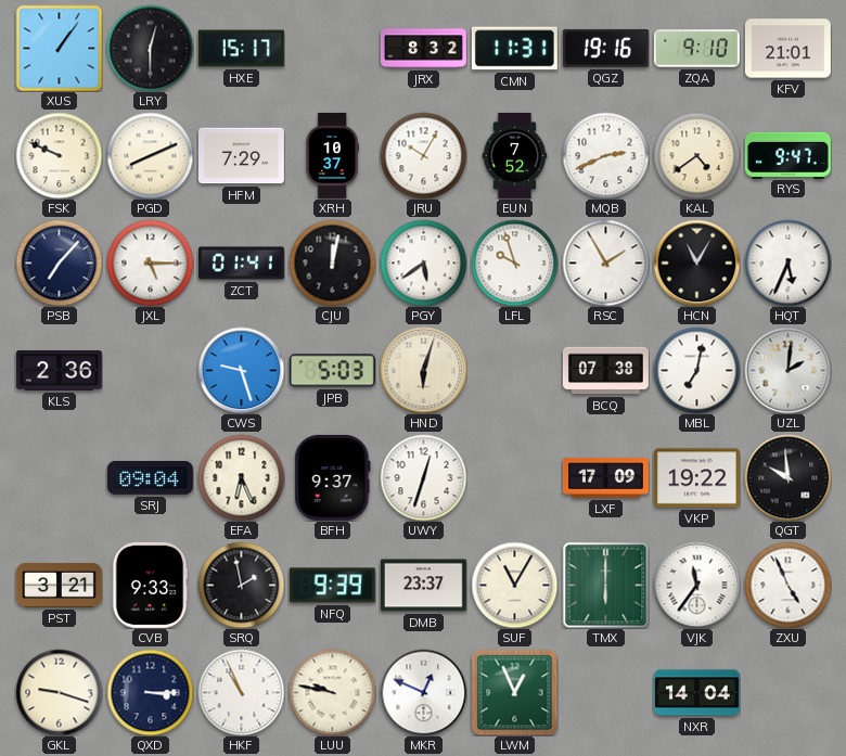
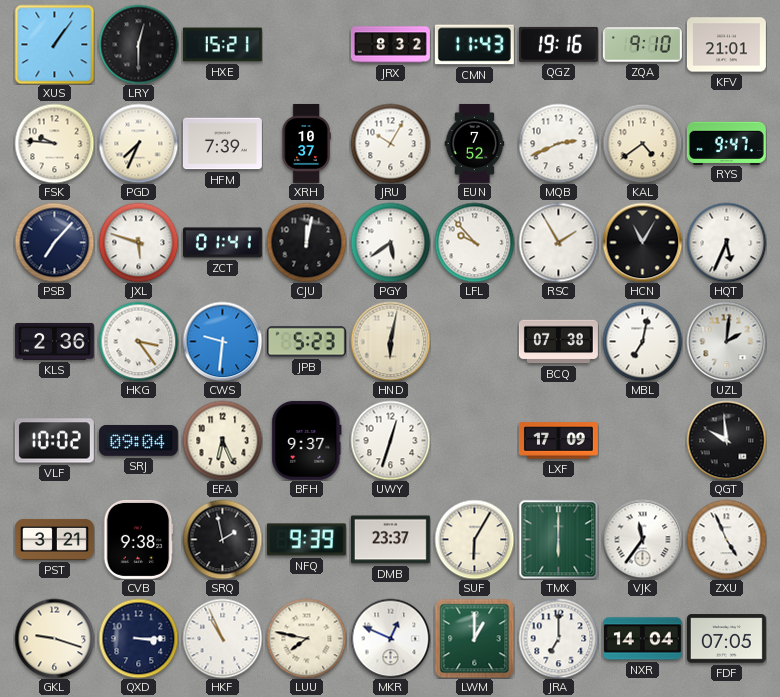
HXE: 15:17 -> 15:21
CMN: 11:31 -> 11:43
FSK: 9:49 -> 9:46
PGD: 8:11 -> 7:34
HFM: 7:29 -> 7:39
JXL: 5:15 -> 5:48
LFL: 9:57 -> 9:53
HKG: none -> 3:24
CWS: 9:27 -> 9:31
JPB: 5:03 -> 5:23
HND: 6:03 -> 6:02
VLF: none -> 10:02
VKP: 19:22 -> none
CVB: 9:33 -> 9:38
SUF: 11:05 -> 6:05
LUU: 9:47 -> 7:47
LWM: 12:56 -> 1:00
JRA: none -> 7:00
FDF: none -> 07:05
